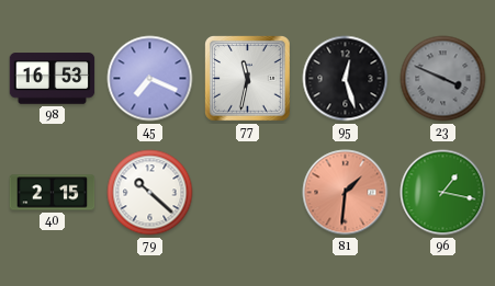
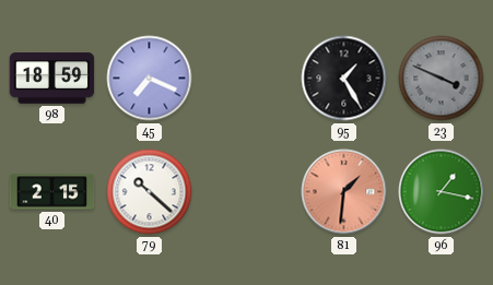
98: 16:53 -> 18:59
77: 11:32 -> none
95: 12:27 -> 1:25
